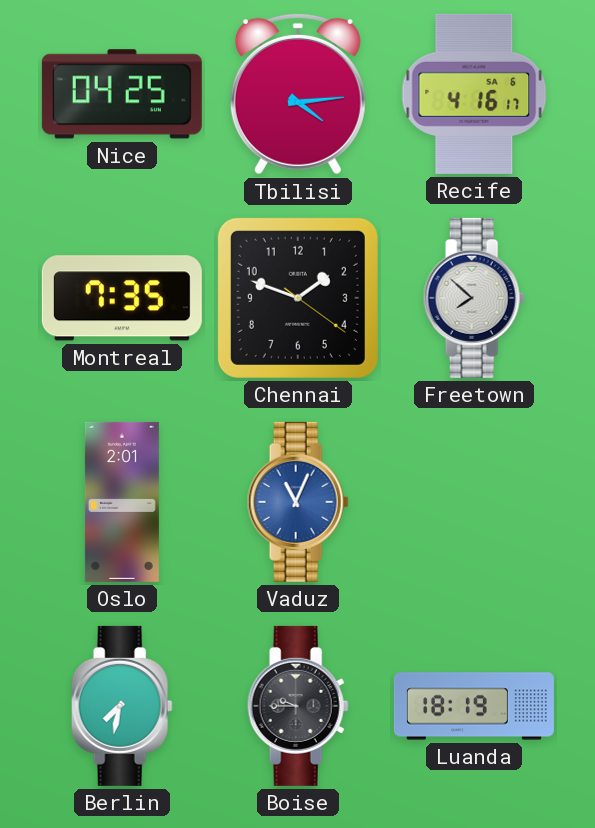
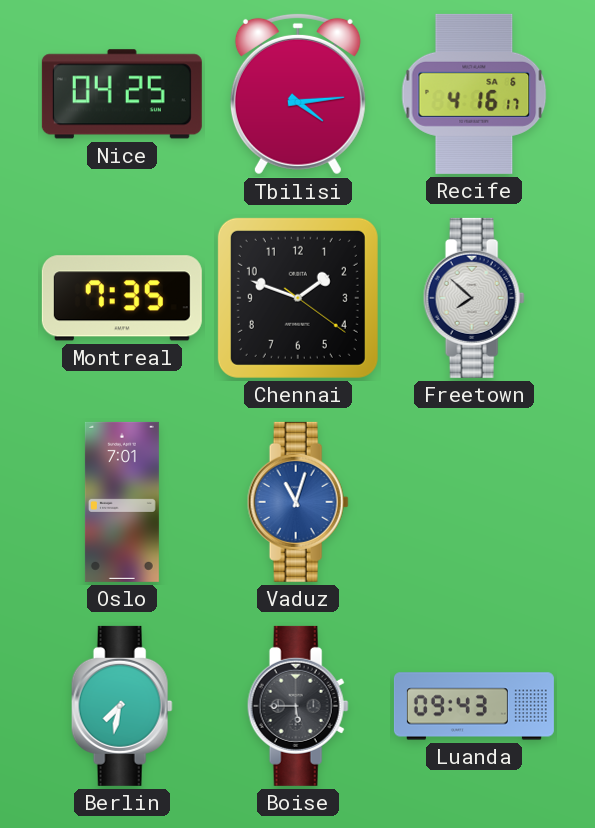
Oslo: 2:01 -> 7:01
Vaduz: 11:04 -> 11:03
Boise: 9:45 -> 5:45
Luanda: 18:19 -> 09:43
